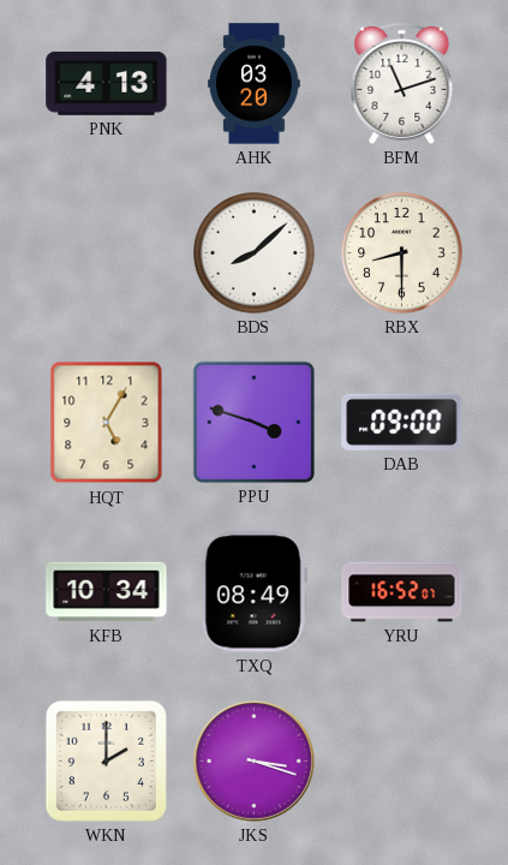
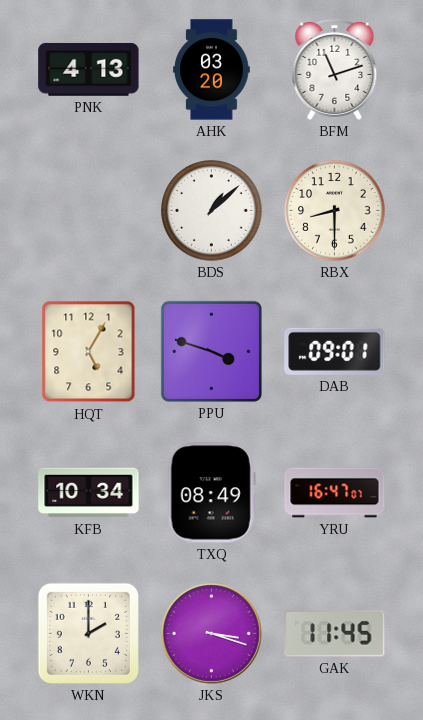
BDS: 8:08 -> 1:08
DAB: 09:00 -> 09:01
YRU: 16:52 -> 16:47
GAK: none -> 11:45
